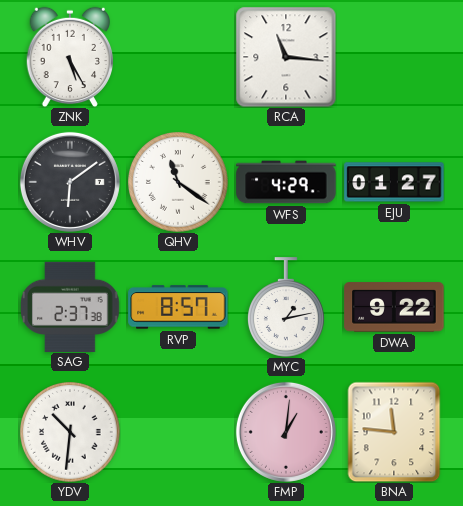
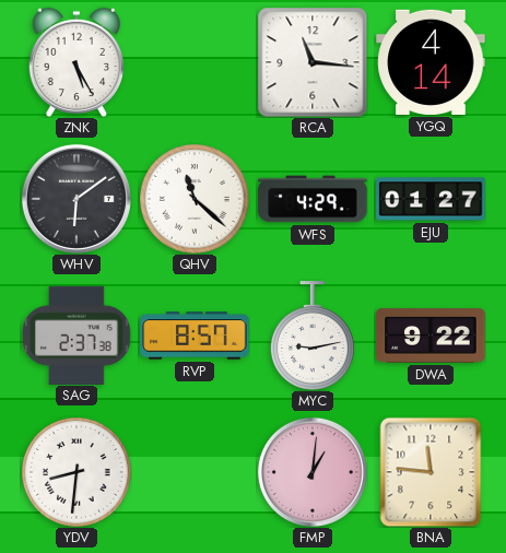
YGQ: none -> 4:14
QHV: 11:21 -> 11:22
MYC: 1:13 -> 9:13
YDV: 10:31 -> 8:31
